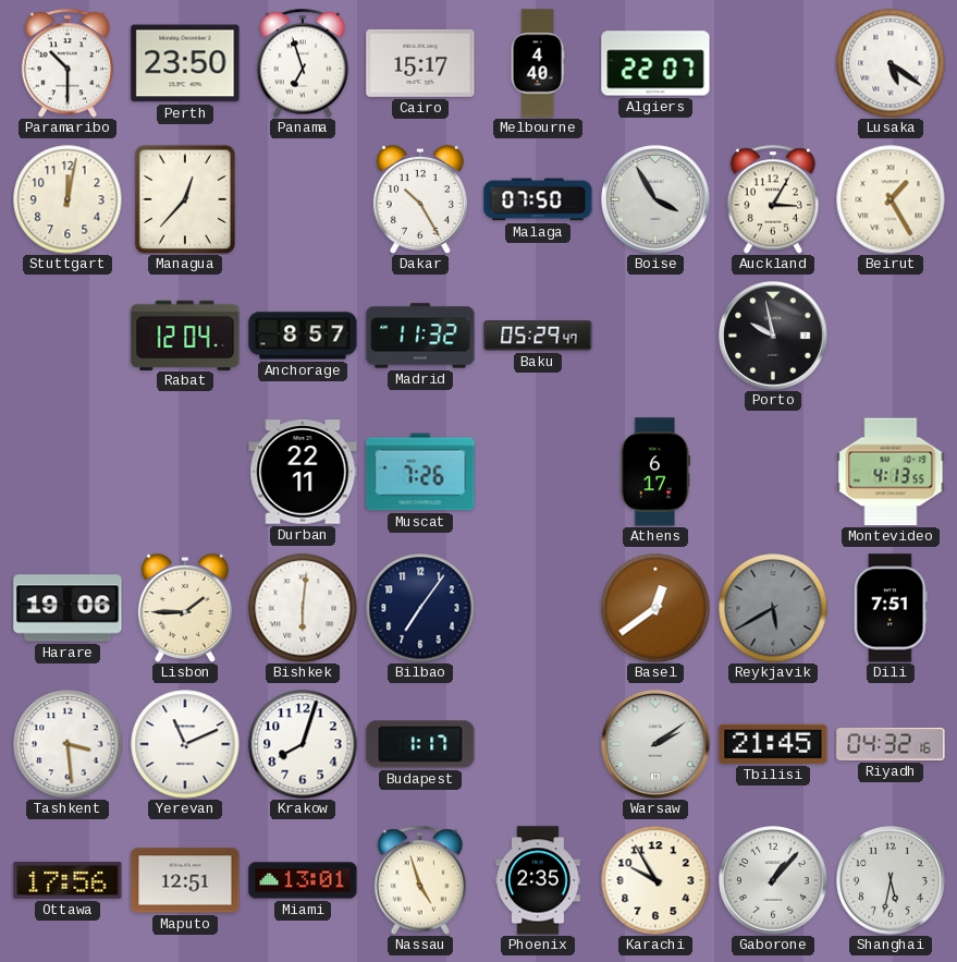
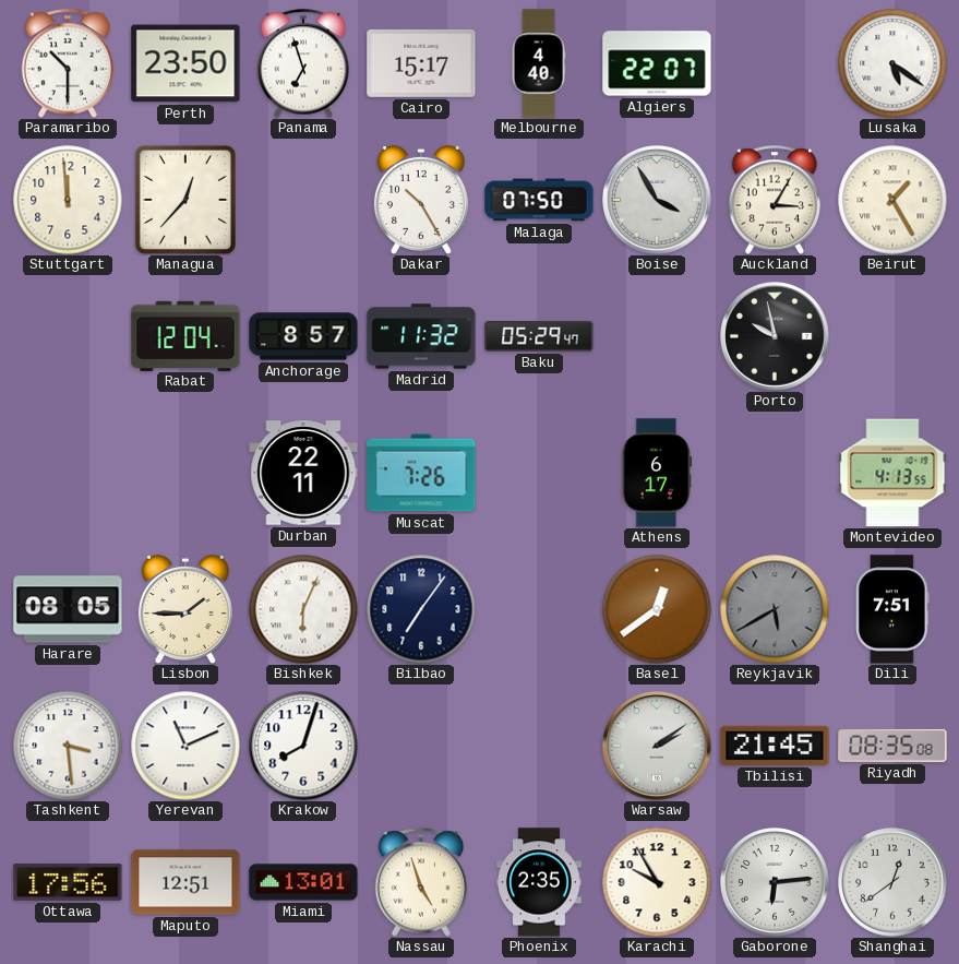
Stuttgart: 12:02 -> 11:59
Harare: 19:06 -> 08:05
Bishkek: 6:01 -> 6:04
Budapest: 1:17 -> none
Riyadh: 04:32 -> 08:35
Gaborone: 1:07 -> 6:14
Shanghai: 5:32 -> 12:39
